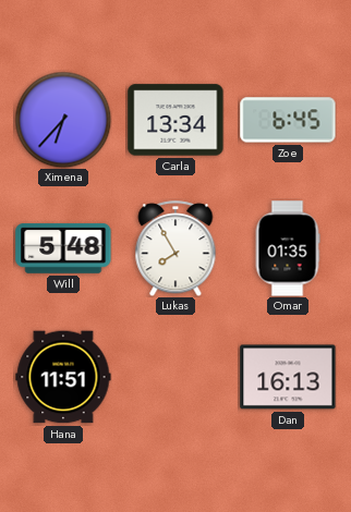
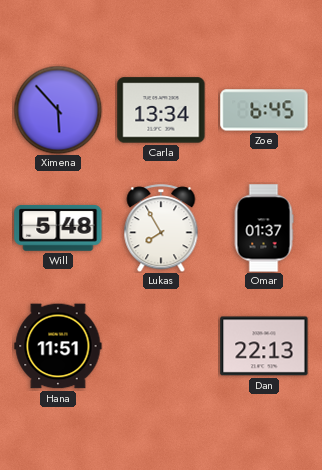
Ximena: 6:37 -> 5:53
Omar: 01:35 -> 01:37
Dan: 16:13 -> 22:13
